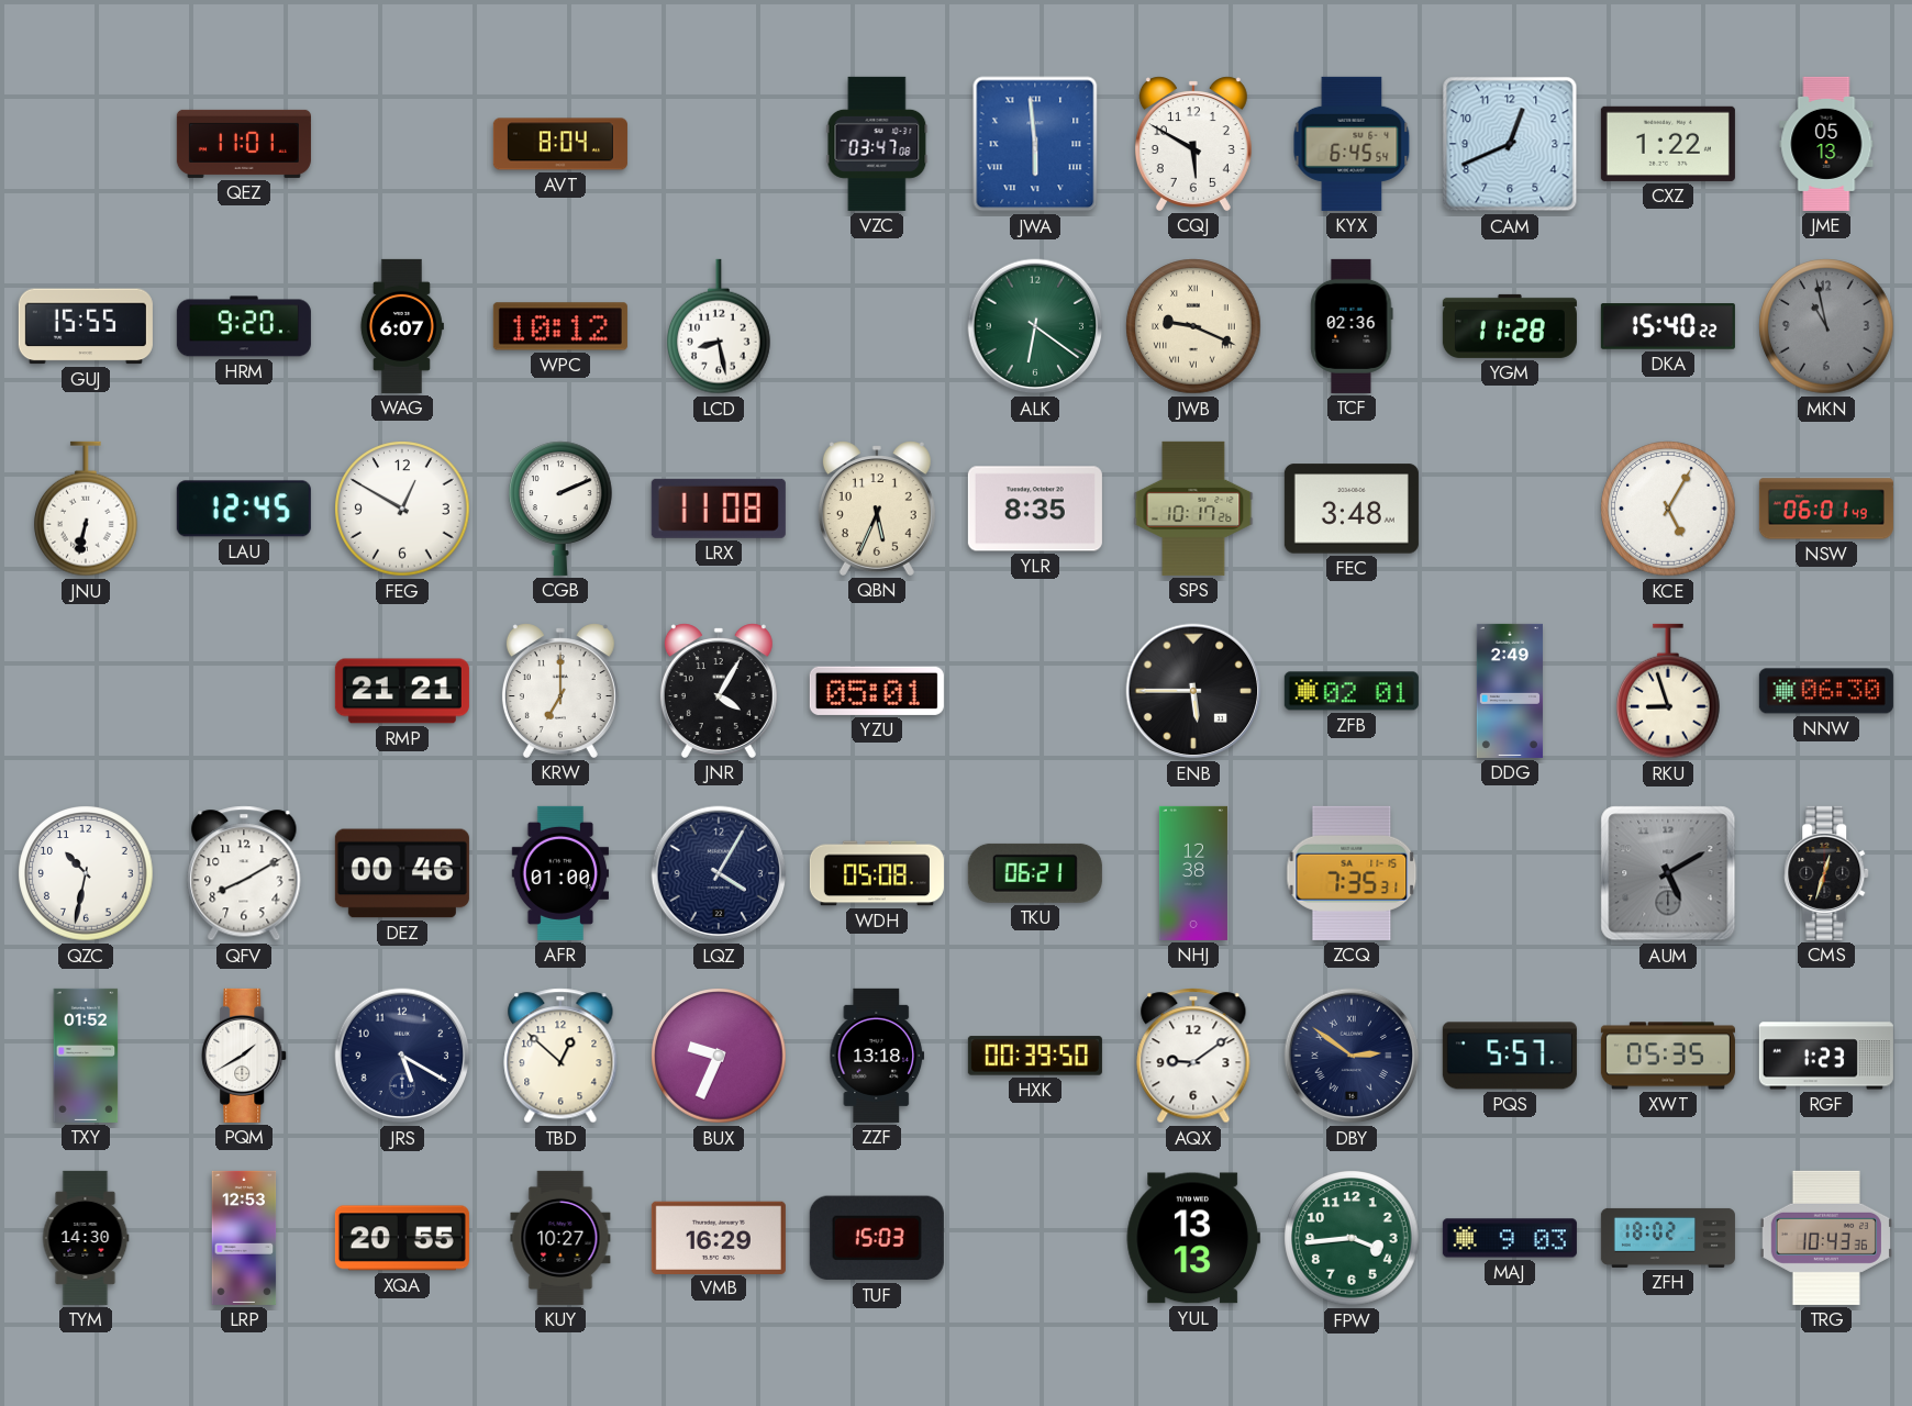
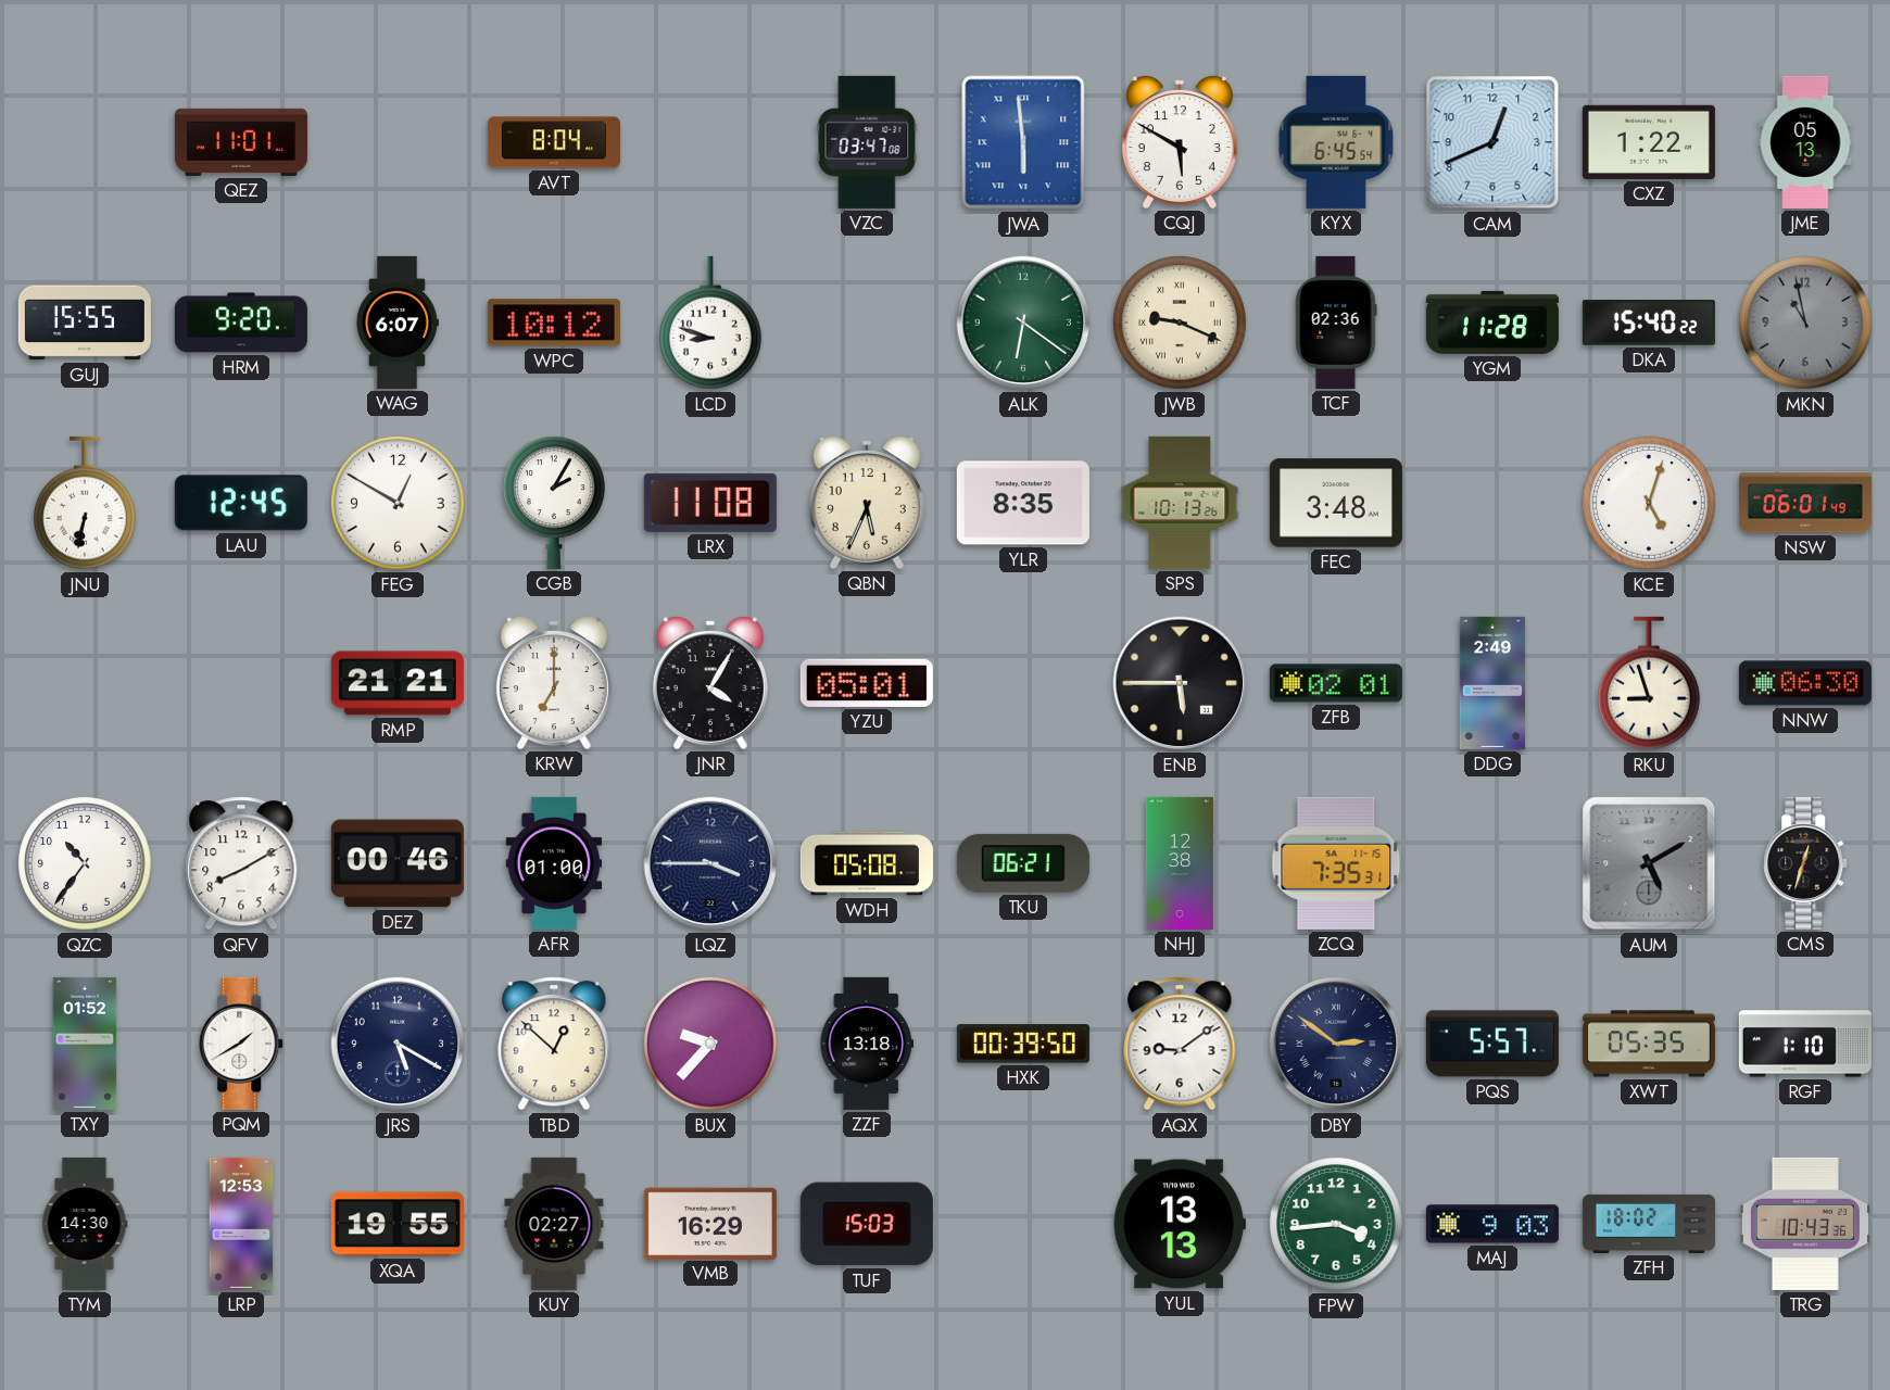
LCD: 8:28 -> 8:48
CGB: 2:11 -> 2:05
SPS: 10:17 -> 10:13
KCE: 5:05 -> 5:03
QZC: 10:32 -> 10:36
LQZ: 4:05 -> 3:45
BUX: 9:34 -> 9:37
RGF: 1:23 -> 1:10
XQA: 20:55 -> 19:55
KUY: 10:27 -> 02:27
